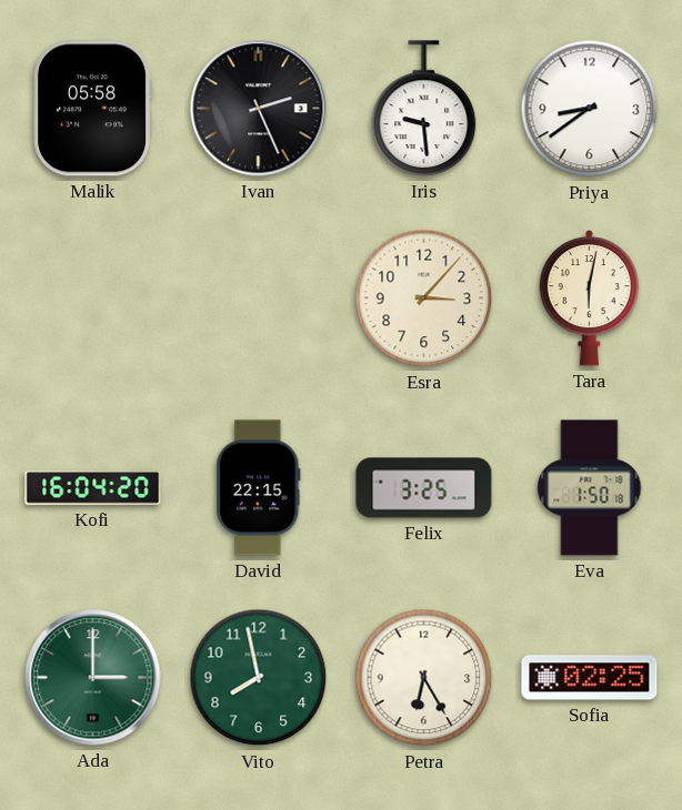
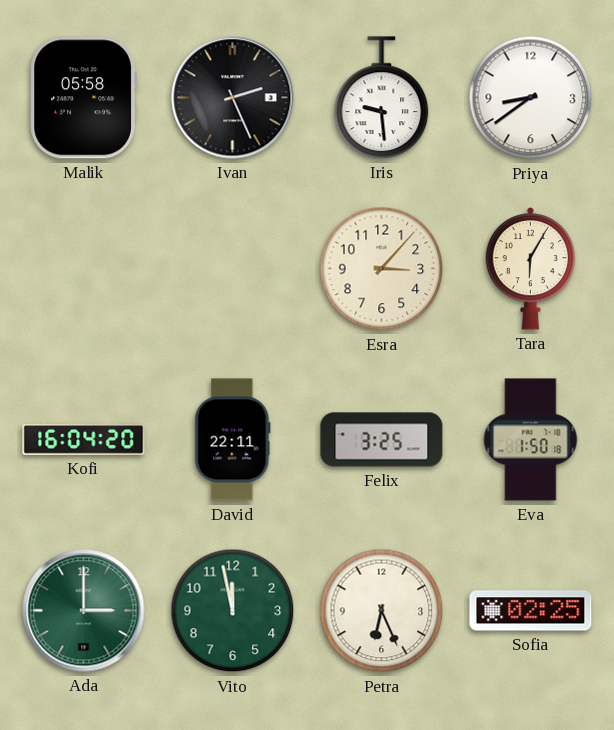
Tara: 6:02 -> 6:05
David: 22:15 -> 22:11
Vito: 7:58 -> 11:58
Petra: 6:25 -> 6:26
